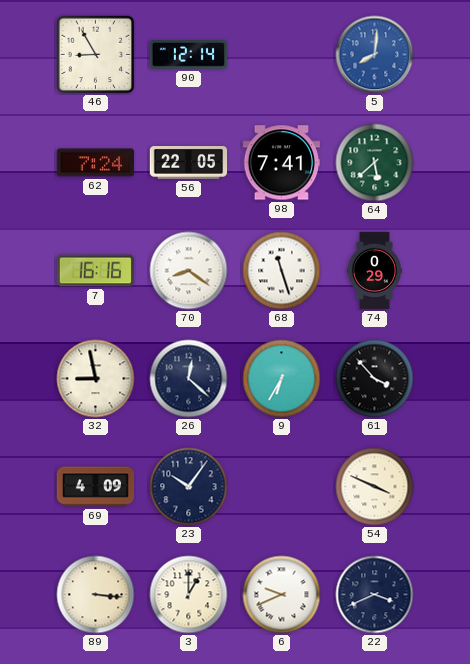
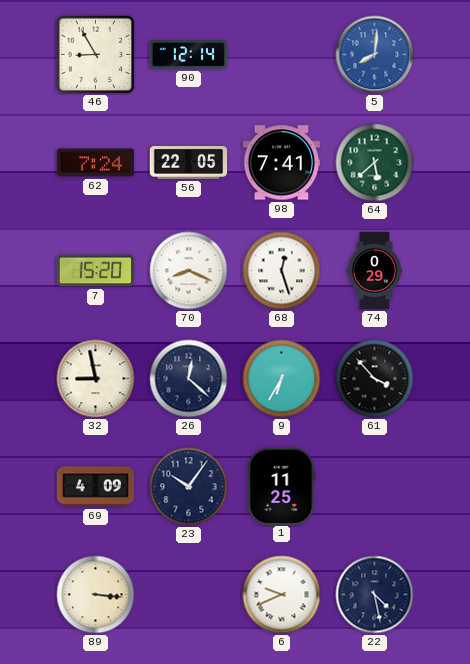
7: 16:16 -> 15:20
70: 8:21 -> 8:19
68: 11:27 -> 12:27
1: none -> 11:25
54: 3:49 -> none
3: 1:00 -> none
22: 3:41 -> 4:28
